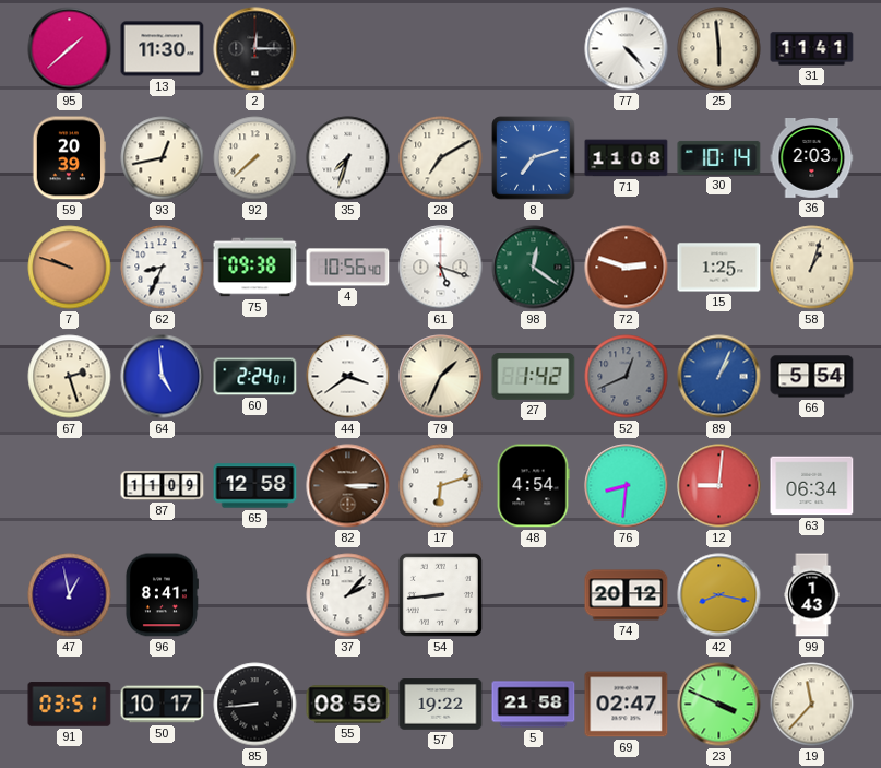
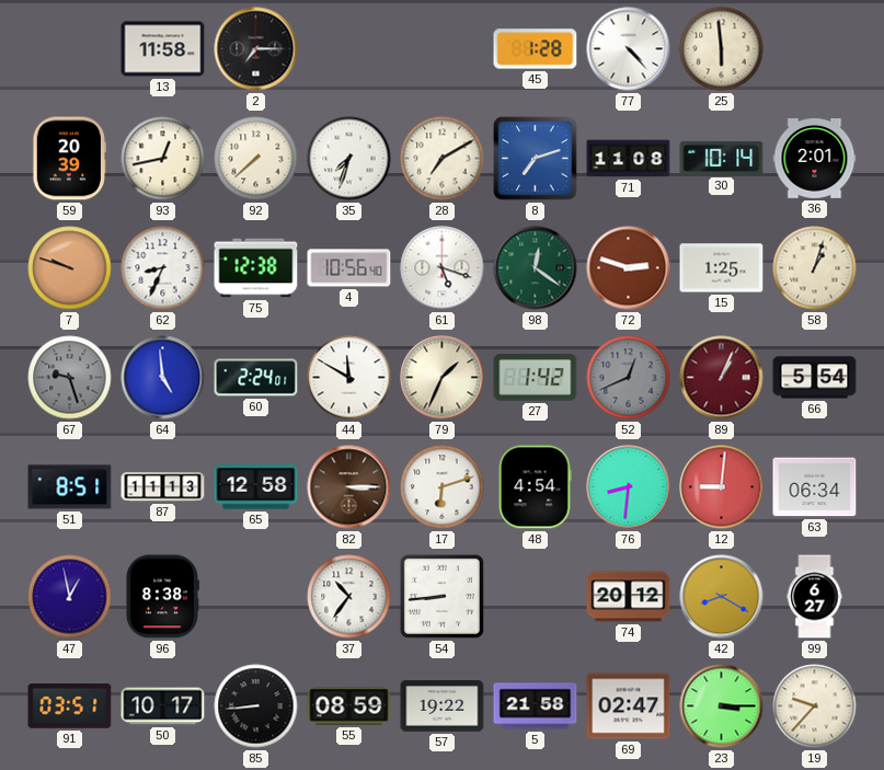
95: 1:38 -> none
13: 11:30 -> 11:58
2: 12:15 -> 7:15
45: none -> 1:28
31: 11:41 -> none
36: 2:03 -> 2:01
75: 09:38 -> 12:38
67: 2:27 -> 9:27
67 dial: cream -> grey
44: 3:39 -> 11:50
89 dial: blue -> burgundy
51: none -> 8:51
87: 11:09 -> 11:13
96: 8:41 -> 8:38
37: 2:07 -> 10:36
42: 8:17 -> 8:20
99: 1:43 -> 6:27
23: 3:49 -> 3:15
19: 11:37 -> 9:37
